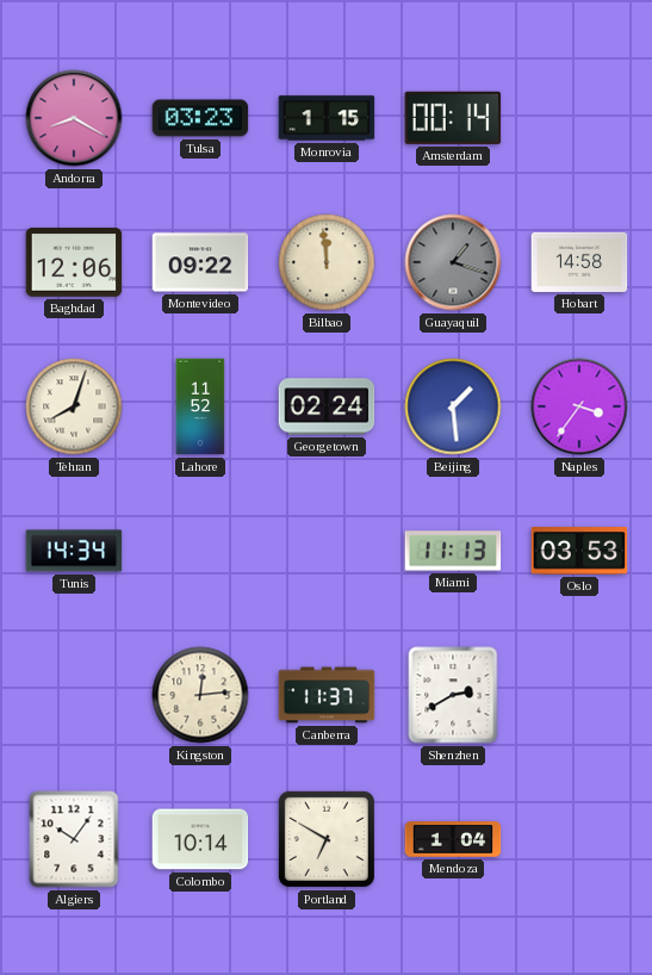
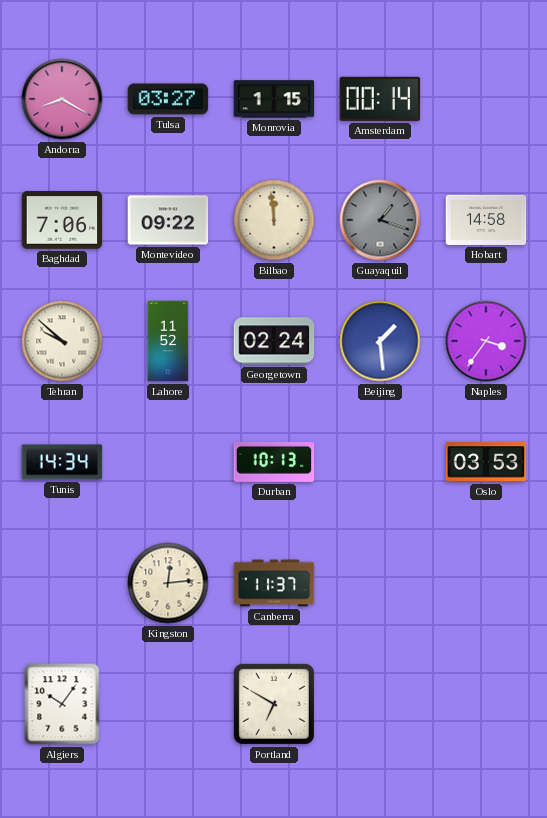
Tulsa: 03:23 -> 03:27
Baghdad: 12:06 -> 7:06
Tehran: 8:03 -> 9:52
Durban: none -> 10:13
Miami: 11:13 -> none
Shenzhen: 2:40 -> none
Colombo: 10:14 -> none
Mendoza: 1:04 -> none
